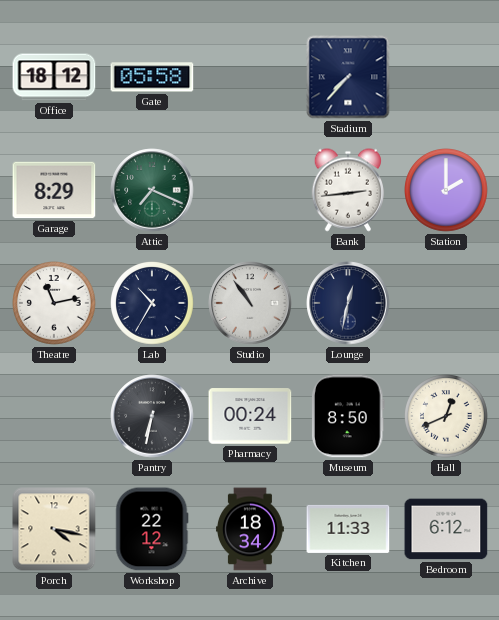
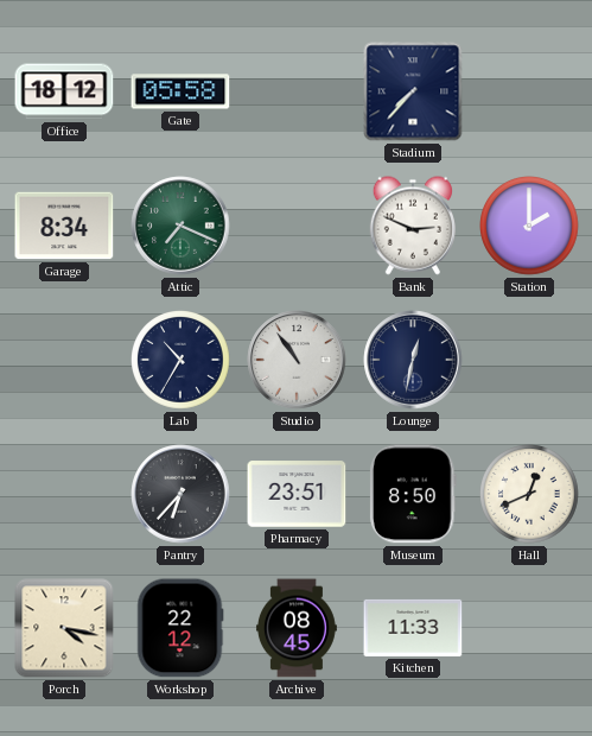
Garage: 8:29 -> 8:34
Bank: 2:44 -> 2:49
Theatre: 11:13 -> none
Pantry: 6:32 -> 6:37
Pharmacy: 00:24 -> 23:51
Archive: 18:34 -> 08:45
Bedroom: 6:12 -> none
